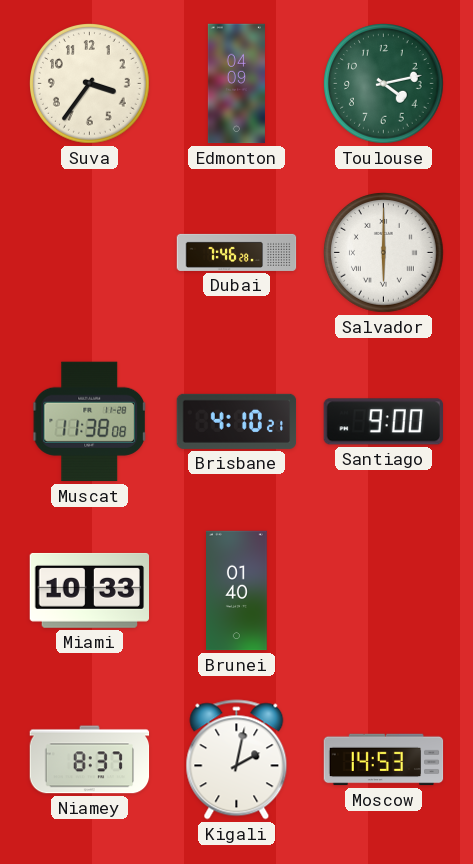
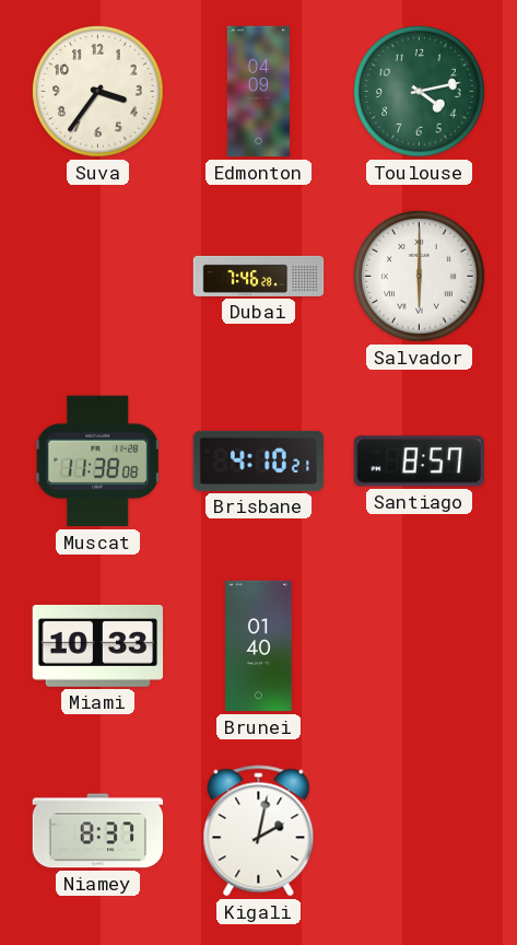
Santiago: 9:00 -> 8:57
Moscow: 14:53 -> none
